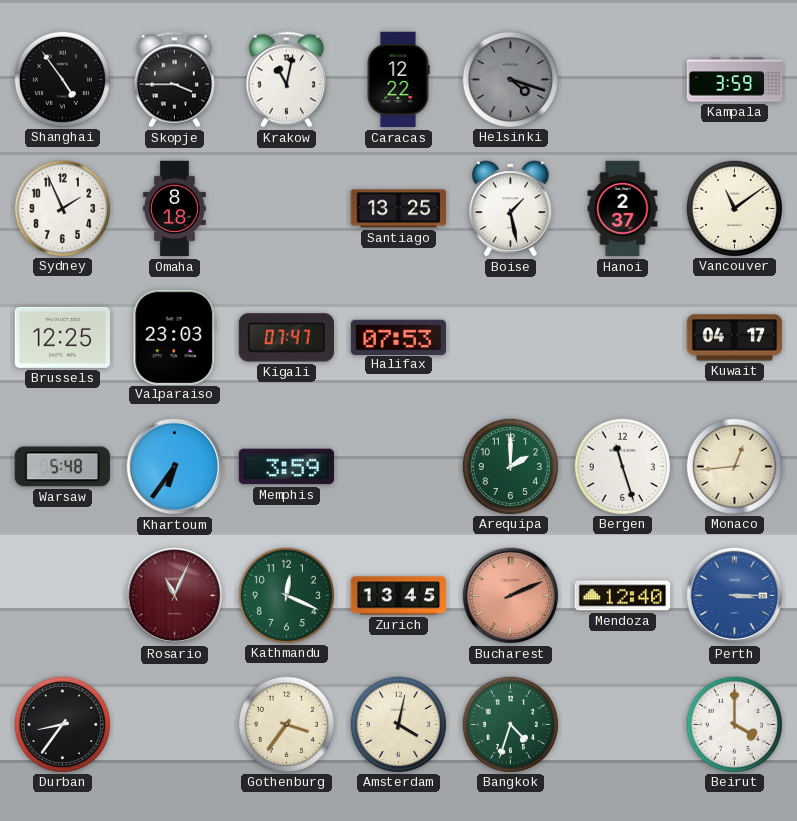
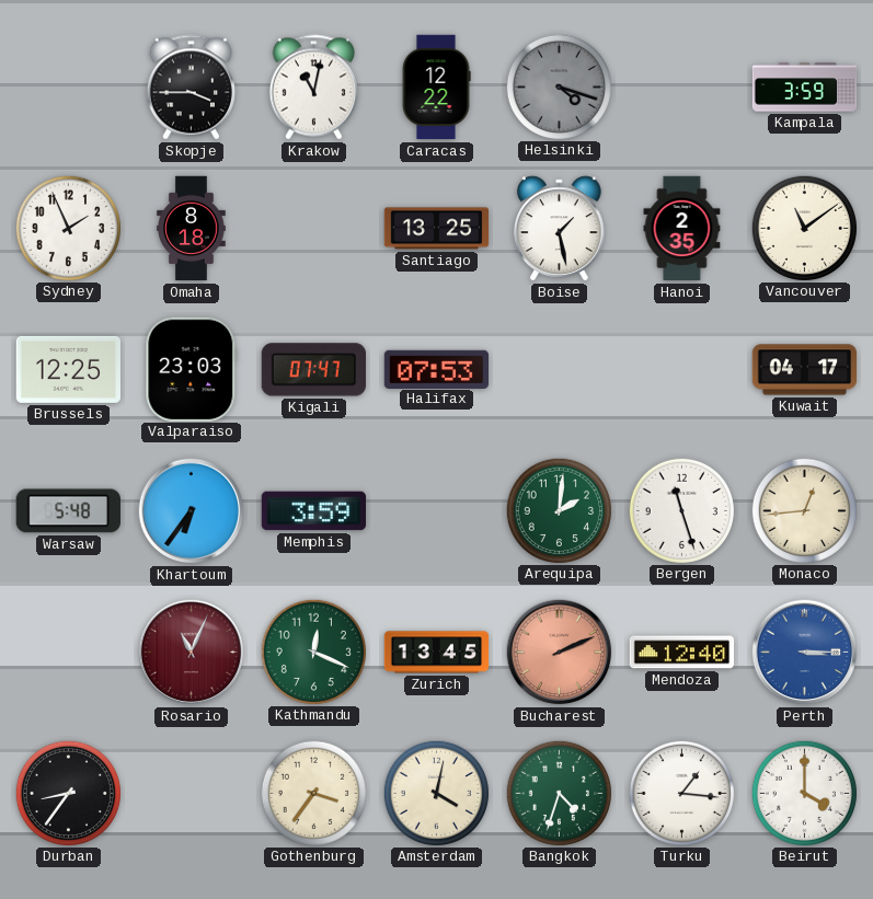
Shanghai: 4:54 -> none
Hanoi: 2:37 -> 2:35
Arequipa: 2:00 -> 2:01
Turku: none -> 1:16
